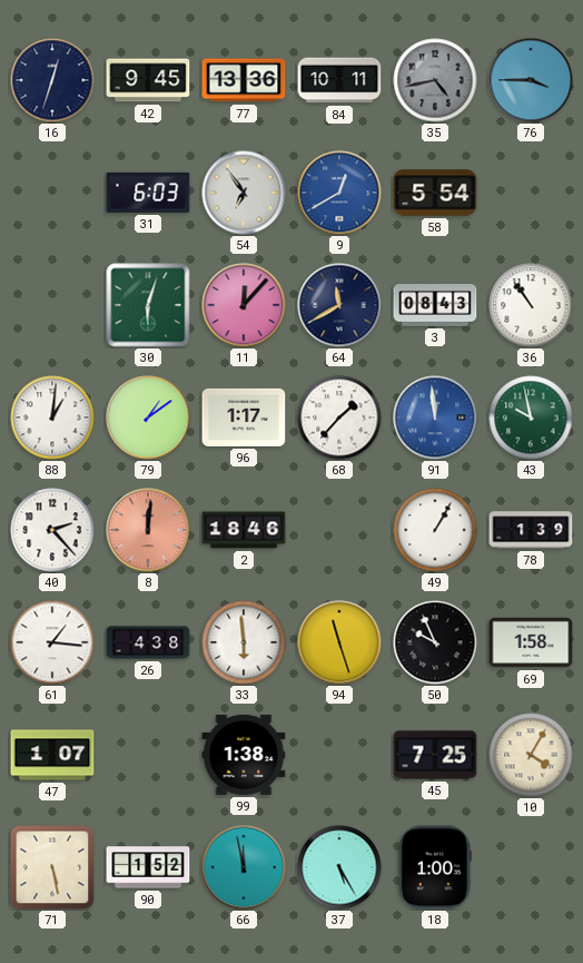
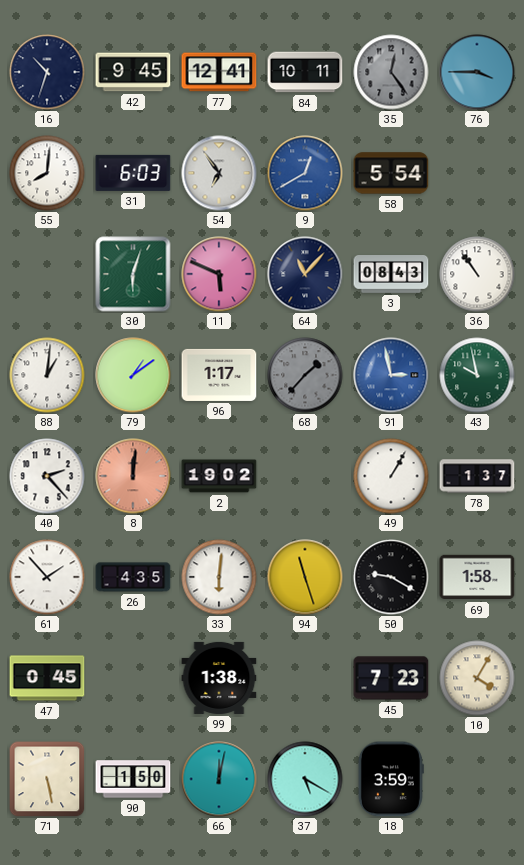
16: 12:33 -> 10:33
77: 13:36 -> 12:41
35: 4:43 -> 12:24
55: none -> 8:01
11: 12:07 -> 5:49
64: 11:40 -> 11:07
68 dial: white -> grey
91: 11:59 -> 2:58
2: 18:46 -> 19:02
78: 1:39 -> 1:37
61: 1:16 -> 1:53
26: 4:38 -> 4:35
33: 5:59 -> 6:01
50: 9:56 -> 9:20
47: 1:07 -> 0:45
45: 7:25 -> 7:23
90: 1:52 -> 1:50
66: 11:58 -> 12:02
37: 5:25 -> 5:20
18: 1:00 -> 3:59
